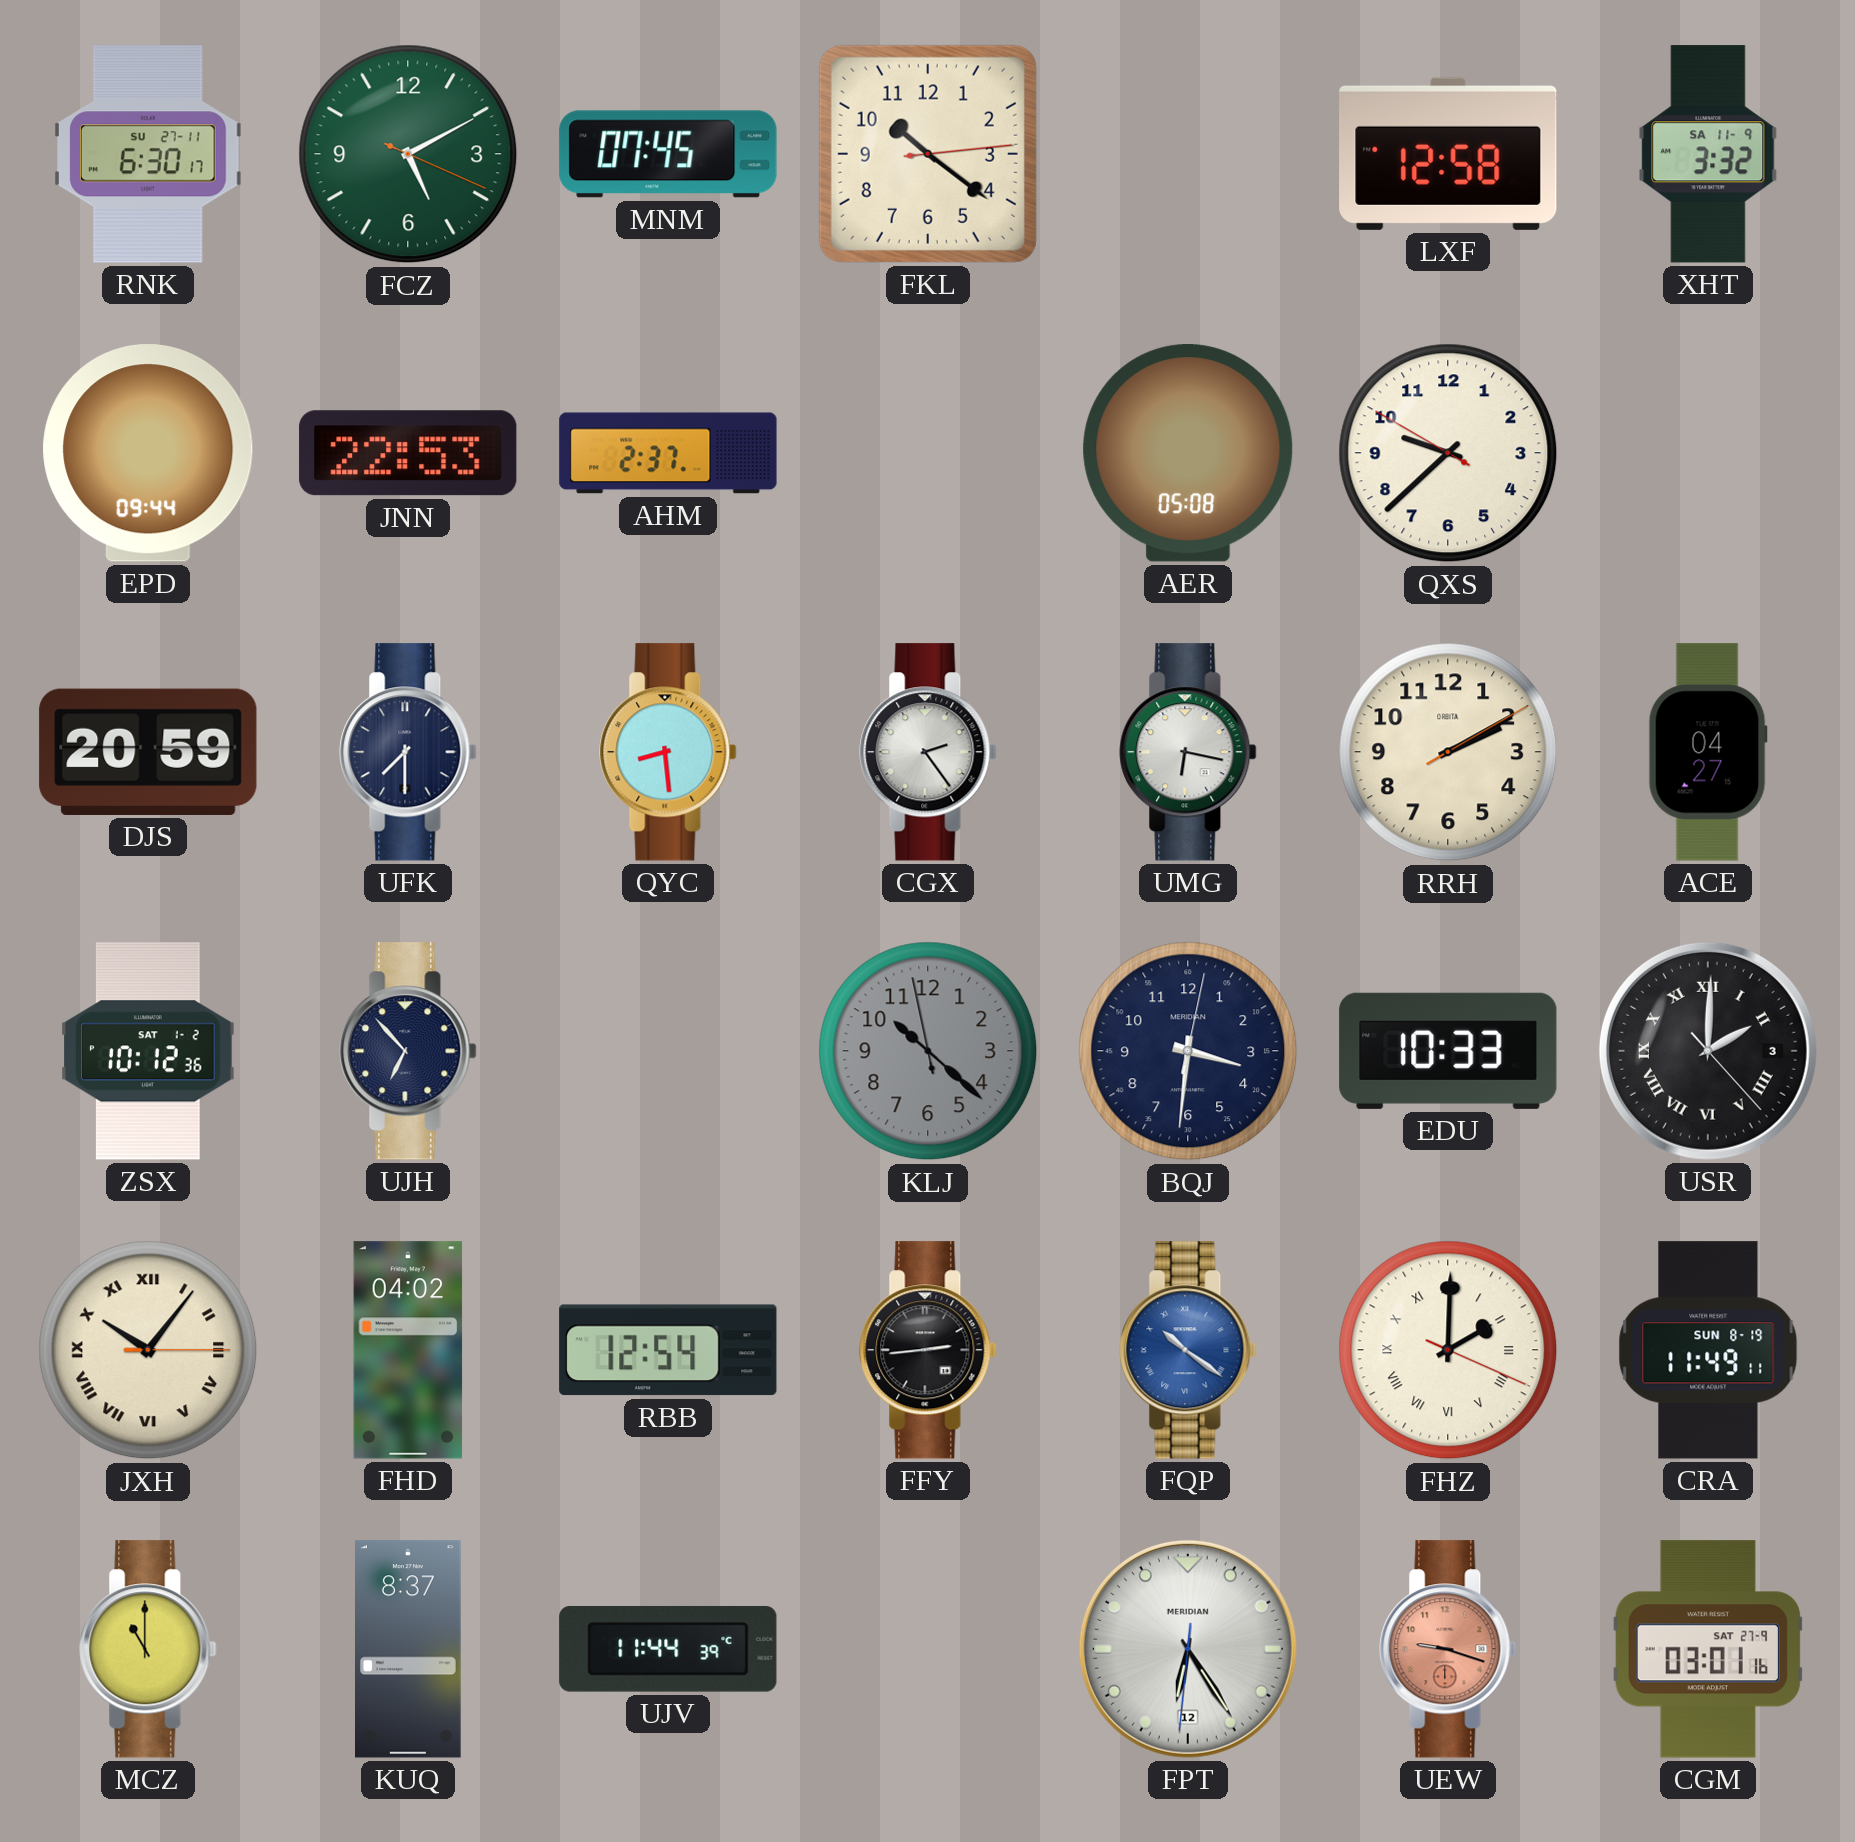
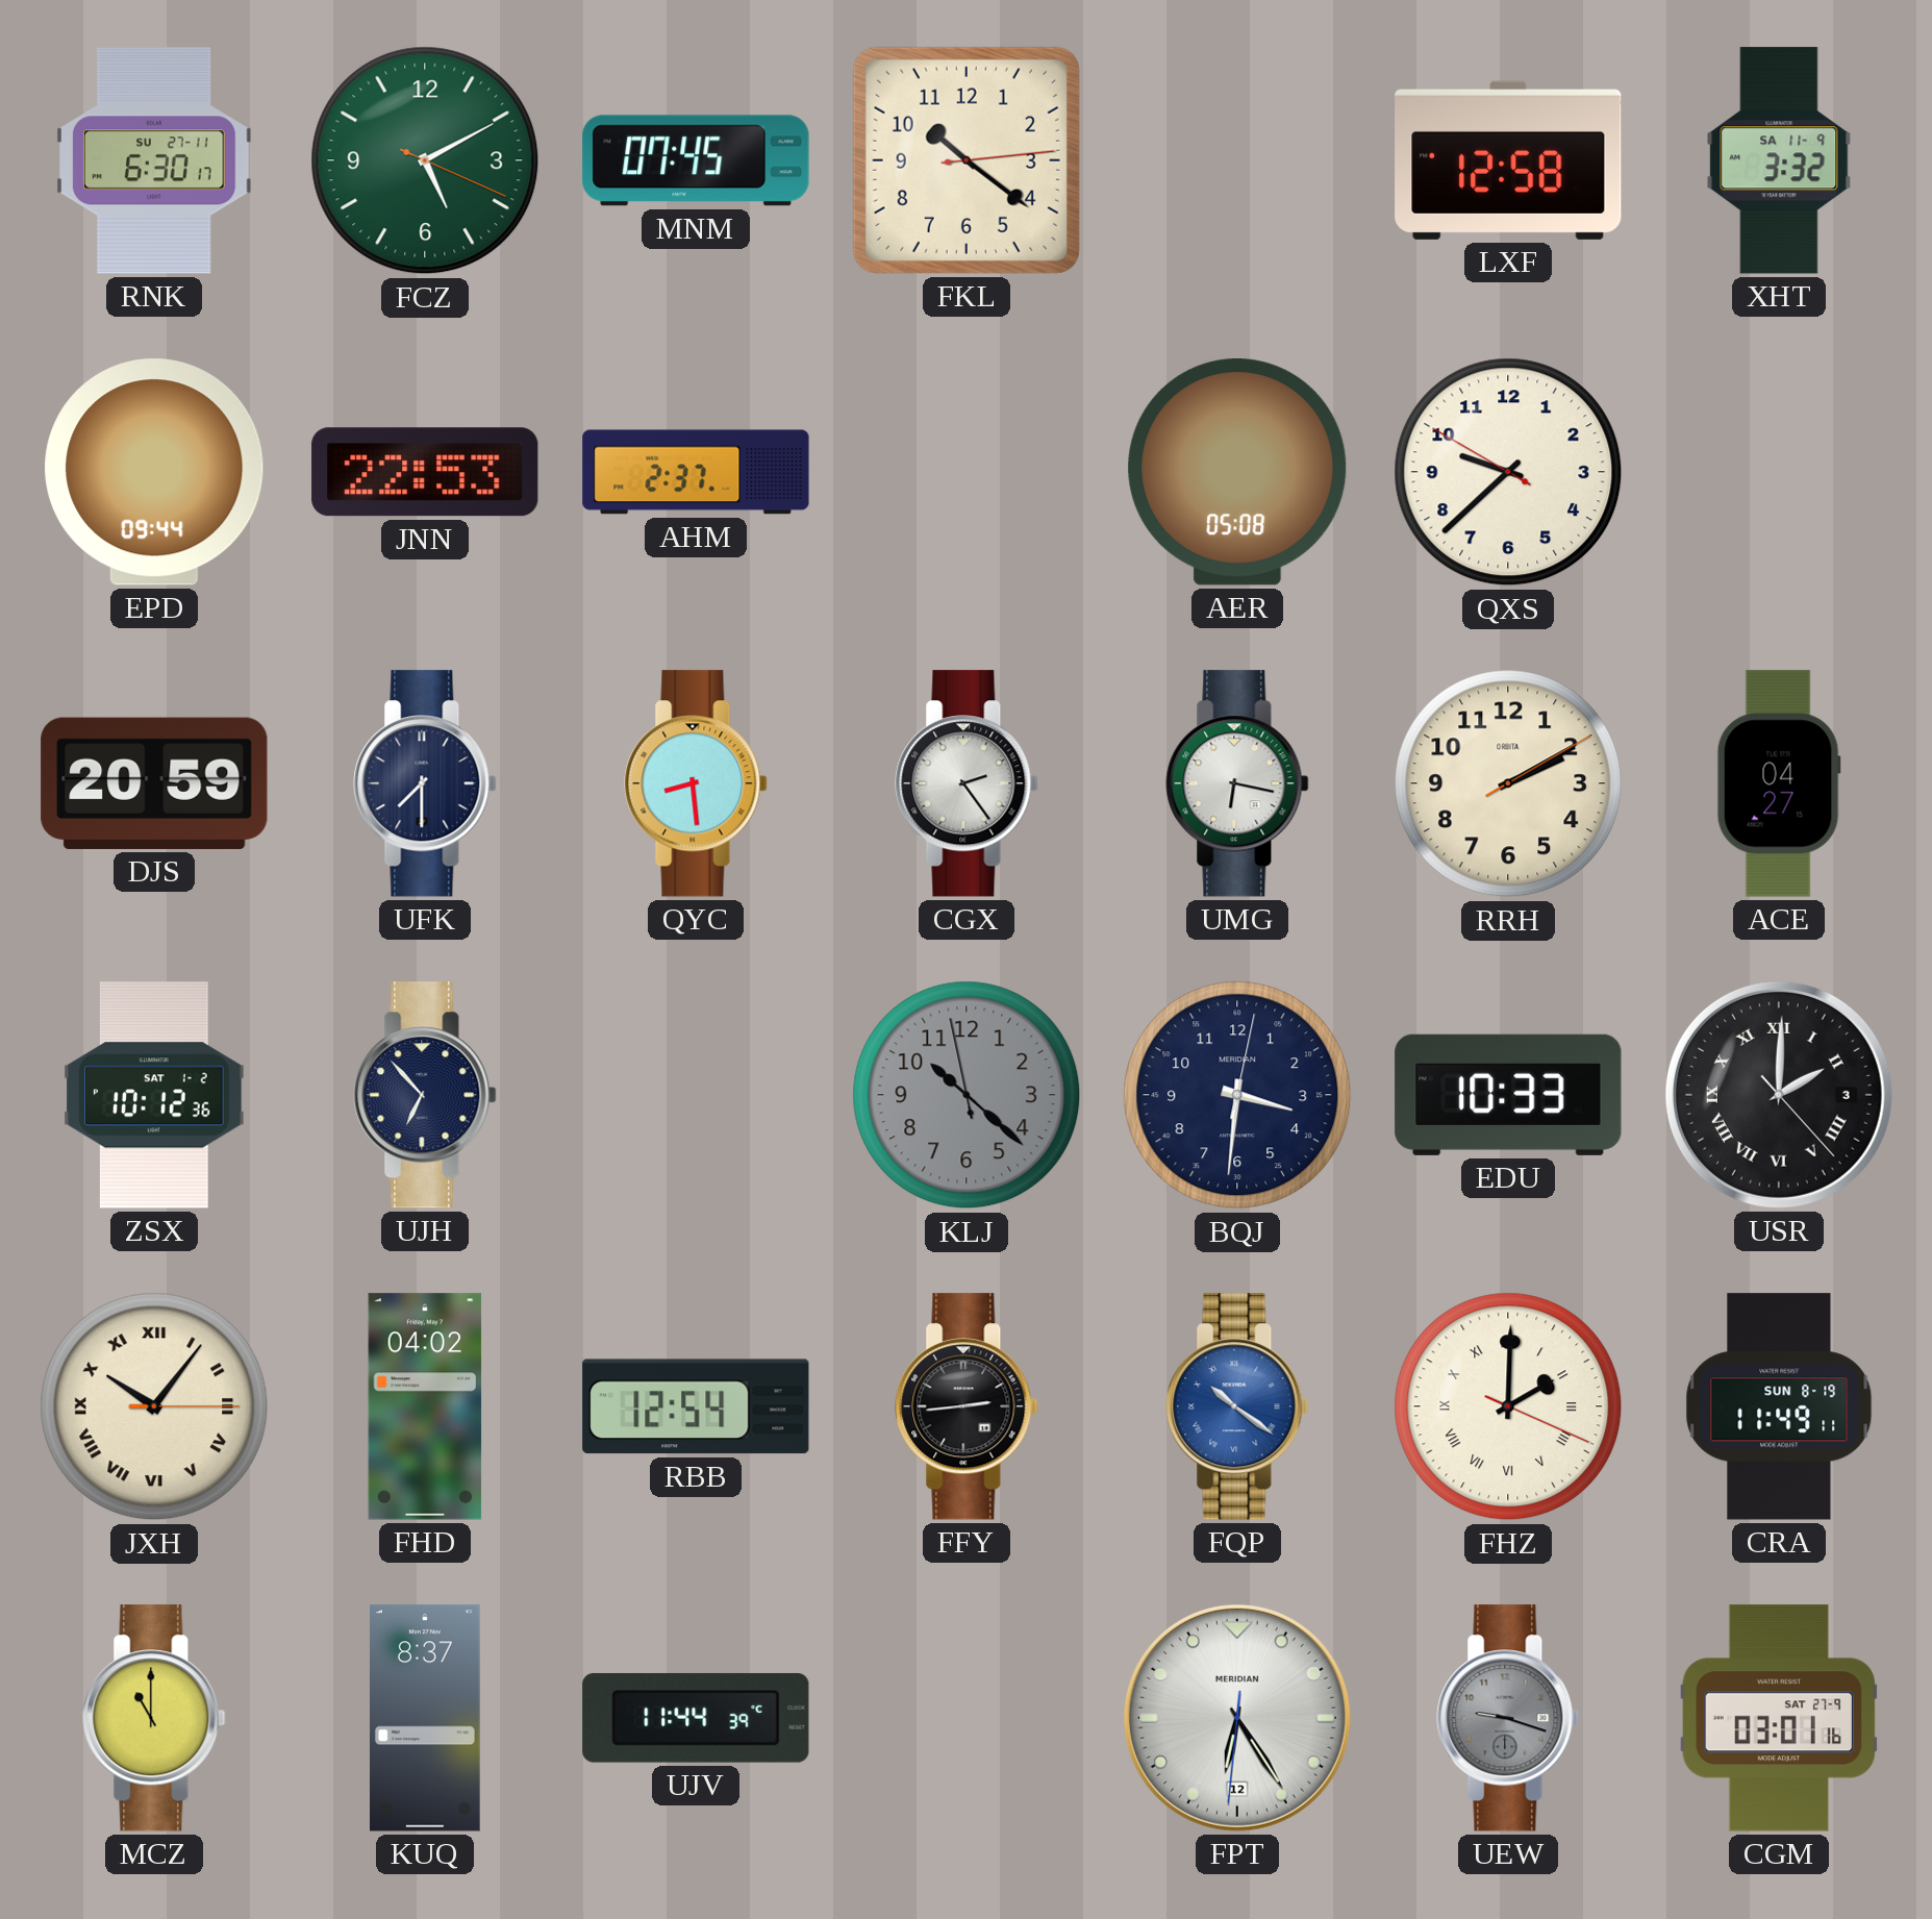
UEW dial: salmon -> grey
